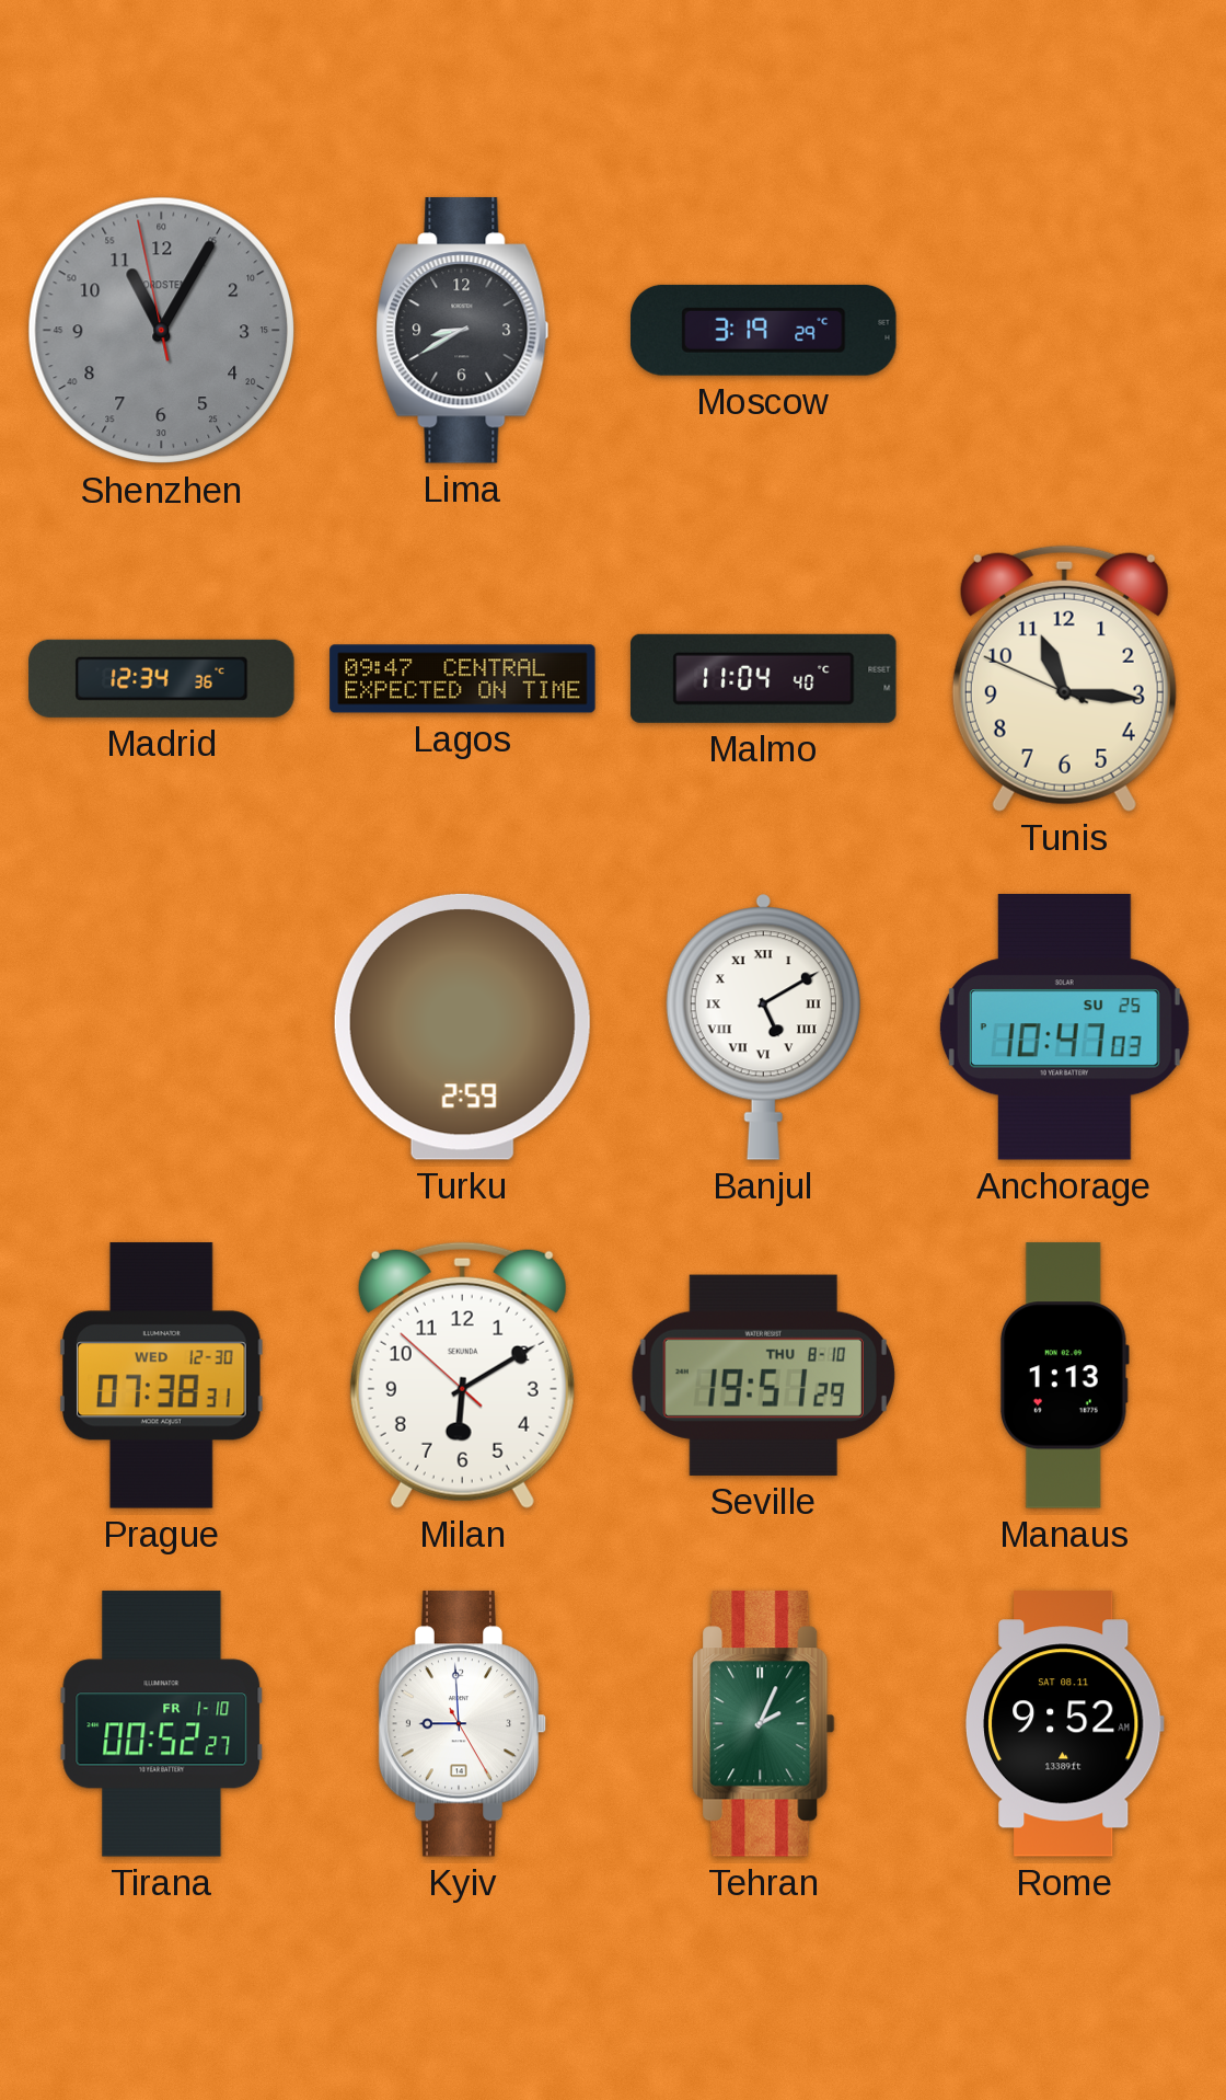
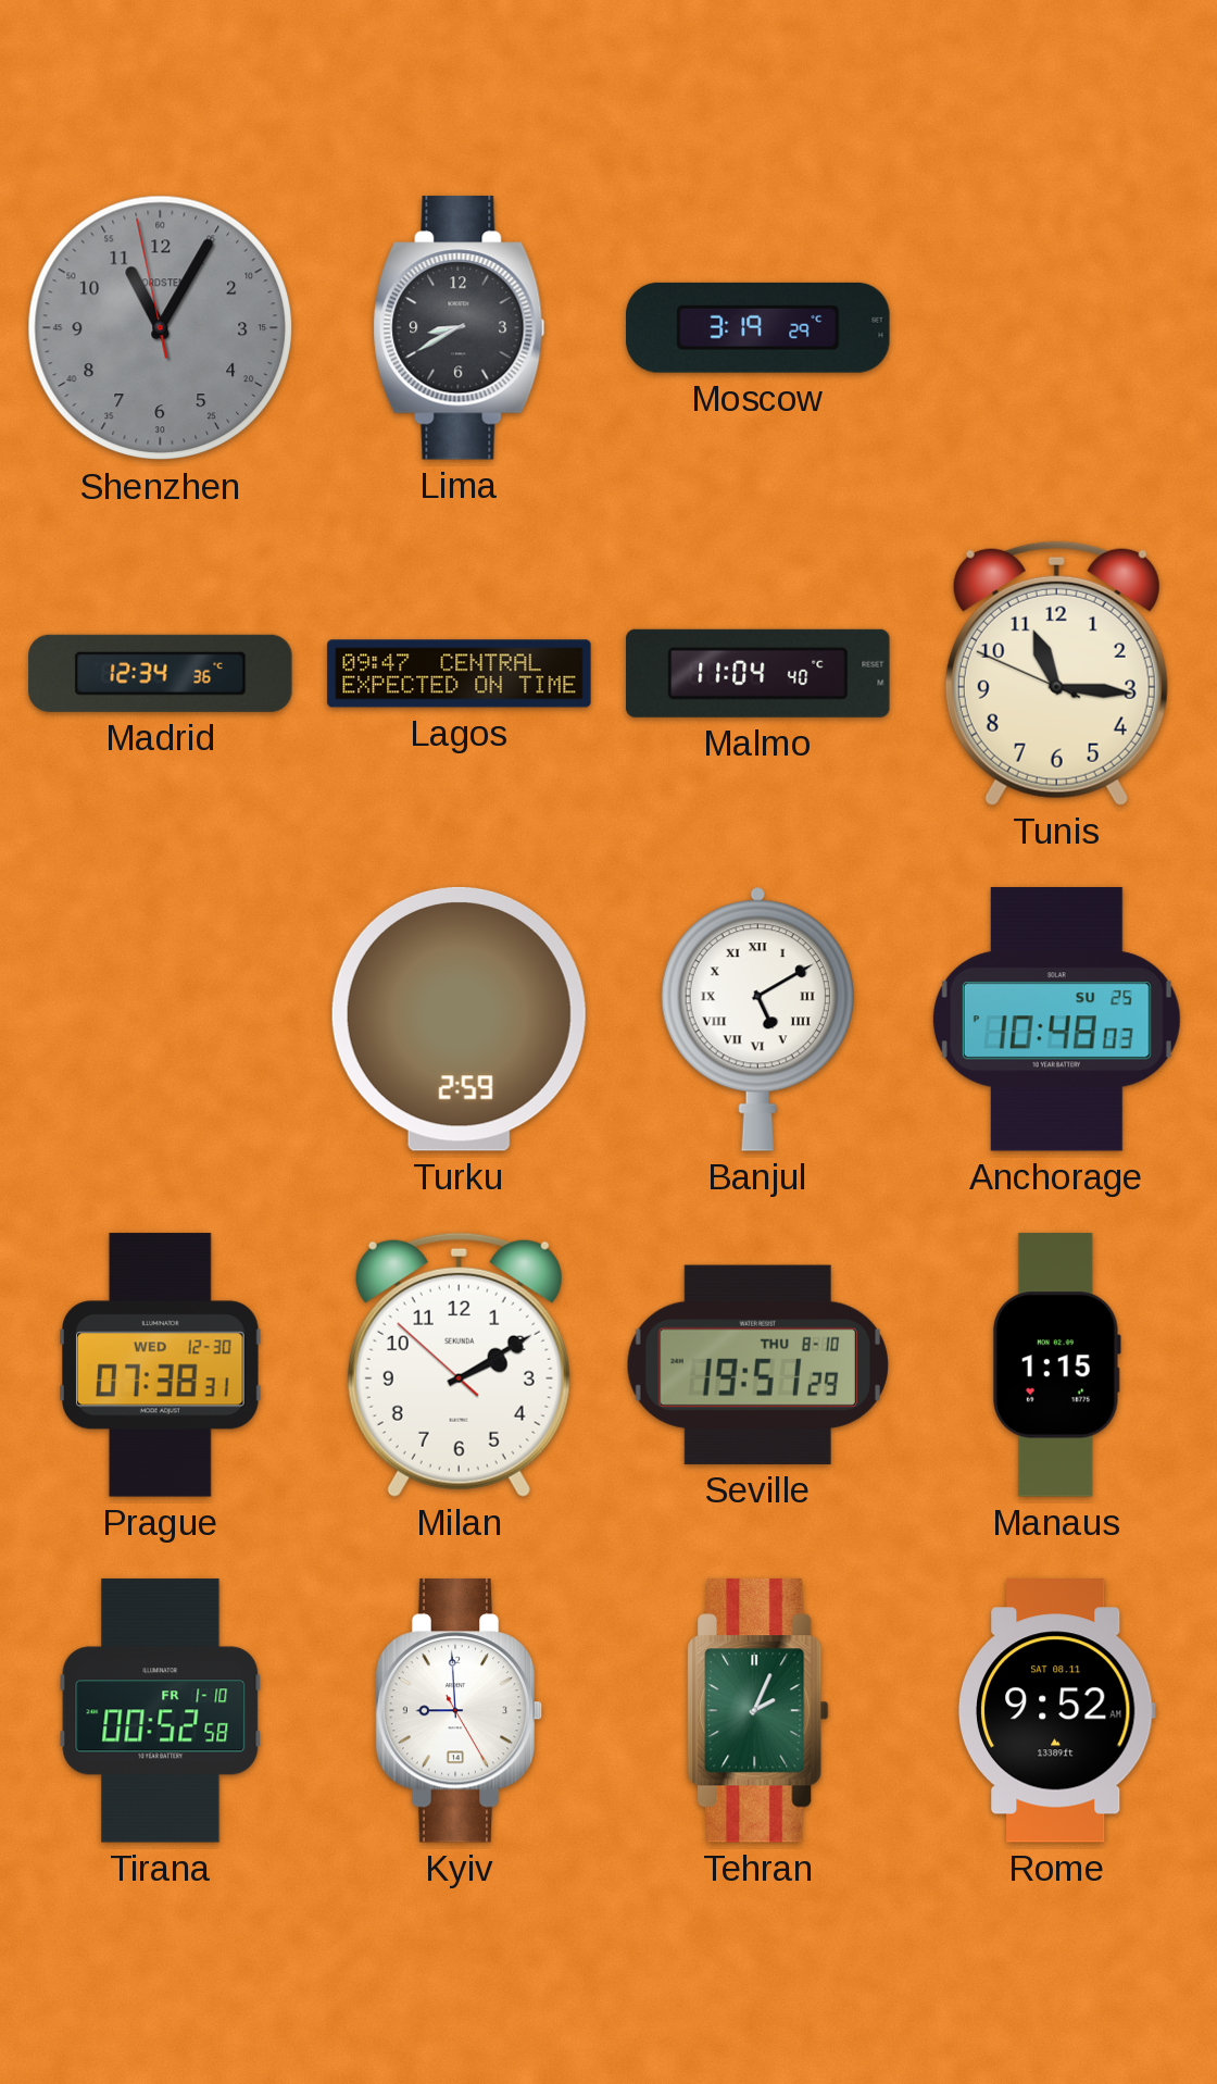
Anchorage: 10:47 -> 10:48
Milan: 6:09 -> 2:09
Manaus: 1:13 -> 1:15
Tirana: 00:52:27 -> 00:52:58
